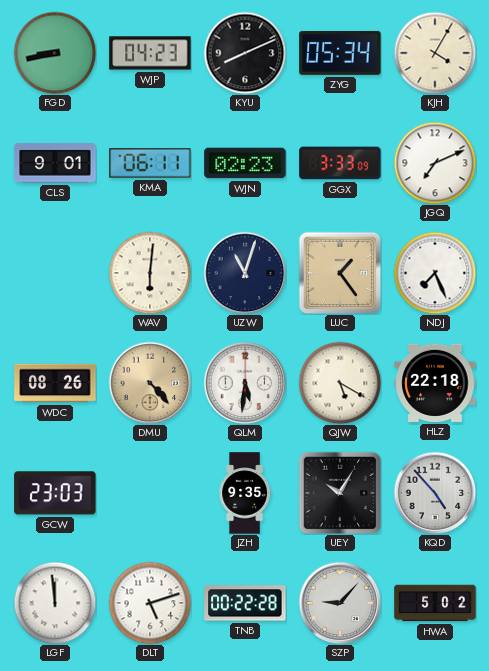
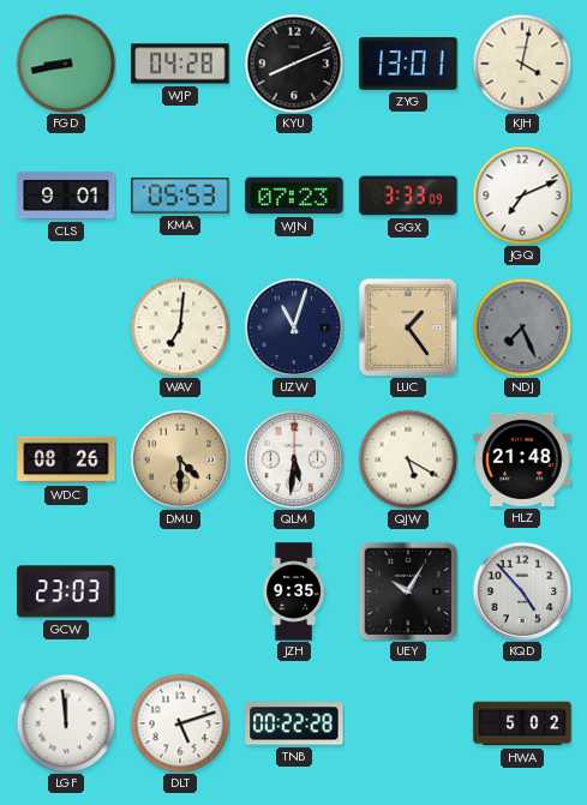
WJP: 04:23 -> 04:28
ZYG: 05:34 -> 13:01
KJH: 4:05 -> 4:02
KMA: 06:11 -> 05:53
WJN: 02:23 -> 07:23
WAV: 6:01 -> 7:01
NDJ dial: white -> grey
DMU: 4:23 -> 4:30
HLZ: 22:18 -> 21:48
SZP: 9:07 -> none
